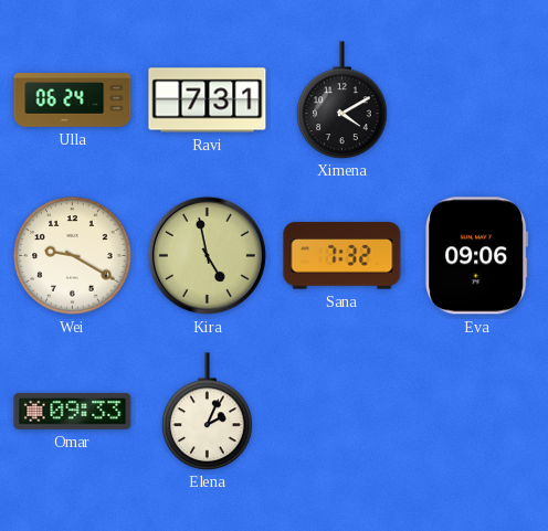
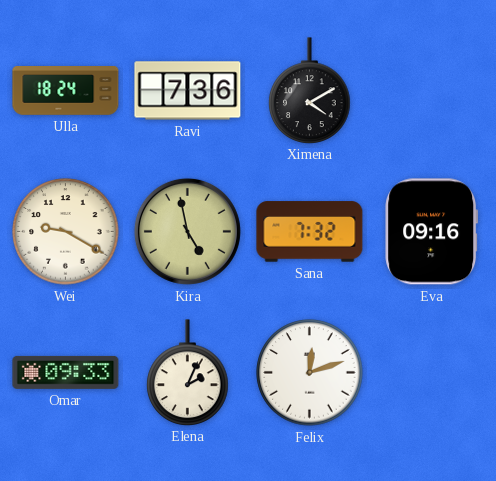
Ulla: 06:24 -> 18:24
Ravi: 7:31 -> 7:36
Eva: 09:06 -> 09:16
Felix: none -> 12:12
